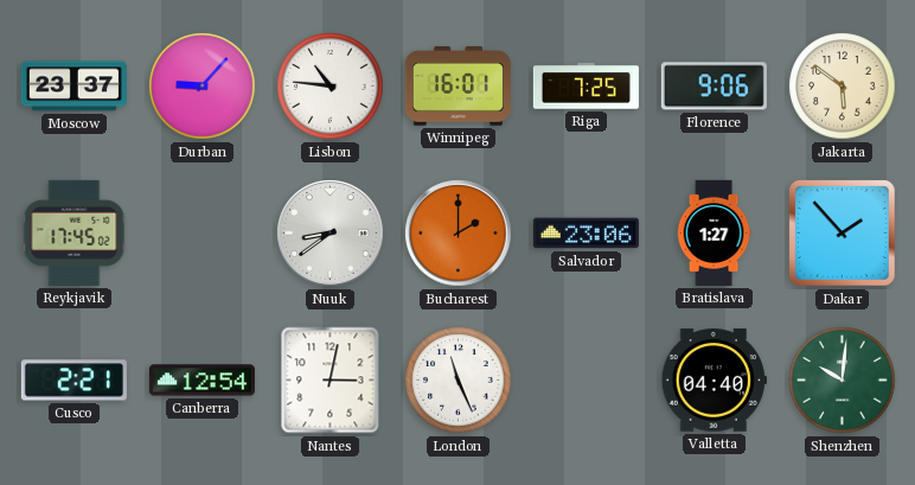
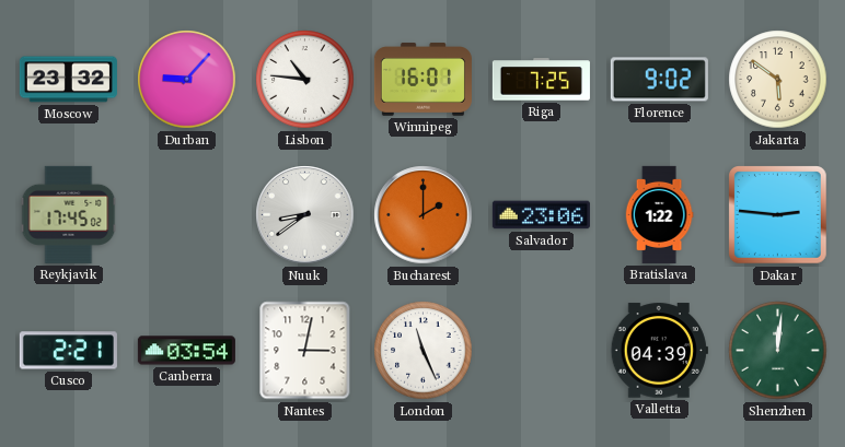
Moscow: 23:37 -> 23:32
Florence: 9:06 -> 9:02
Bratislava: 1:27 -> 1:22
Dakar: 1:53 -> 2:46
Canberra: 12:54 -> 03:54
Valletta: 04:40 -> 04:39
Shenzhen: 10:01 -> 12:01
